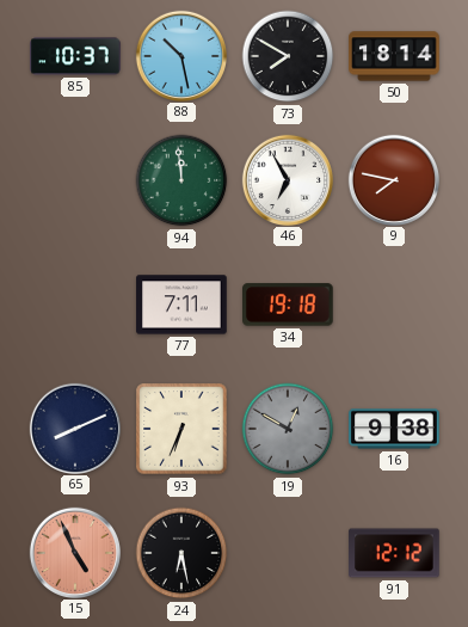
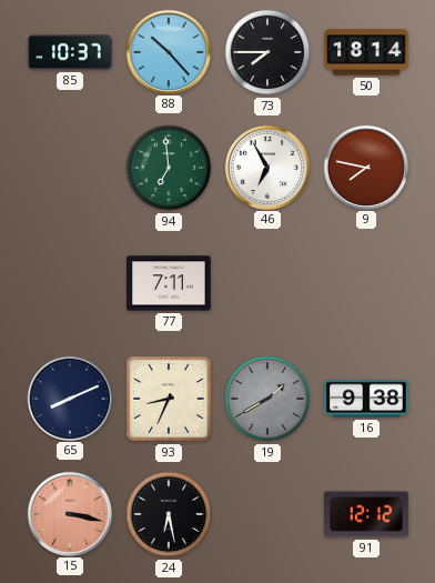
88: 10:28 -> 10:23
73: 7:50 -> 7:45
94: 11:59 -> 6:59
34: 19:18 -> none
93: 6:34 -> 8:34
19: 12:50 -> 1:40
15: 4:56 -> 3:17
